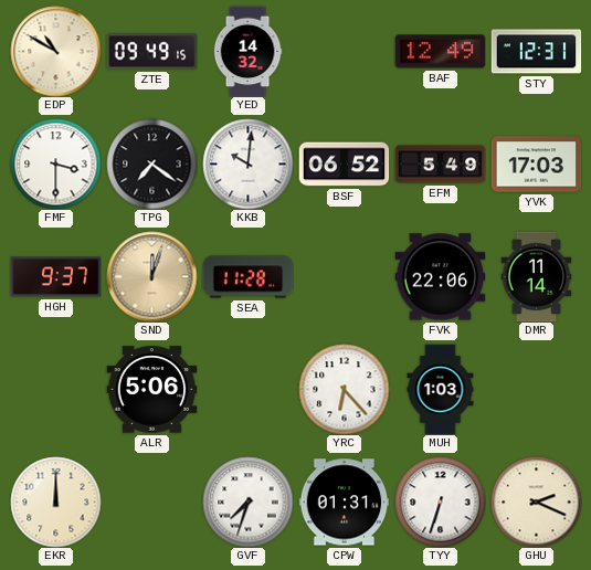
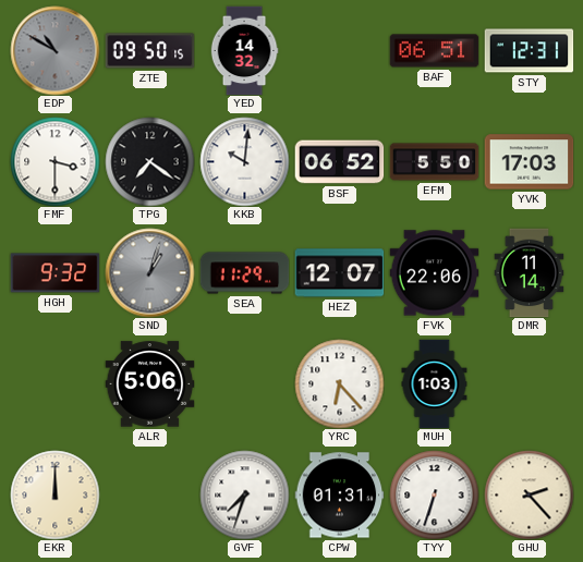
EDP dial: cream -> grey
ZTE: 09:49 -> 09:50
BAF: 12:49 -> 06:51
EFM: 5:49 -> 5:50
HGH: 9:37 -> 9:32
SND: 12:03 -> 1:03
SND dial: champagne -> grey
SEA: 11:28 -> 11:29
HEZ: none -> 12:07
GHU: 2:19 -> 2:23
